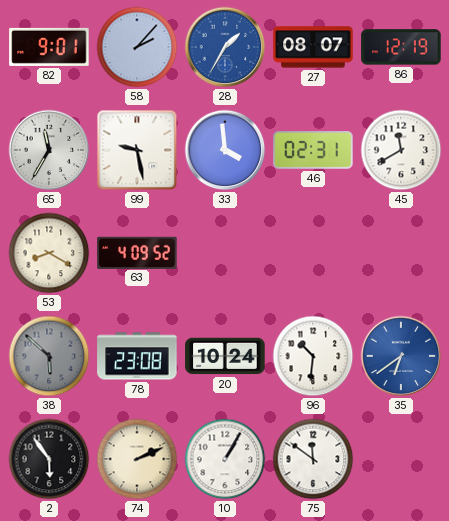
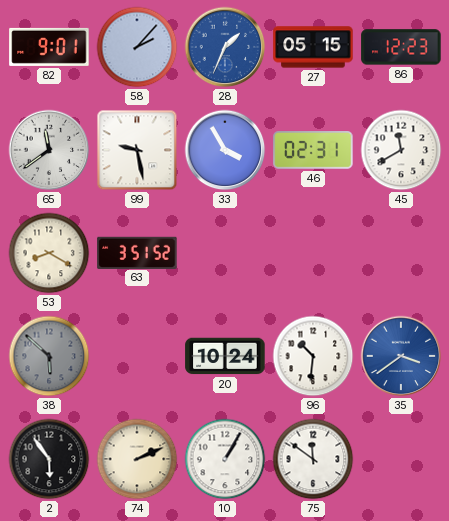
28: 1:35 -> 1:34
27: 08:07 -> 05:15
86: 12:19 -> 12:23
65: 11:35 -> 11:39
33: 3:59 -> 3:55
63: 4:09 -> 3:51
78: 23:08 -> none
35: 6:39 -> 3:39
